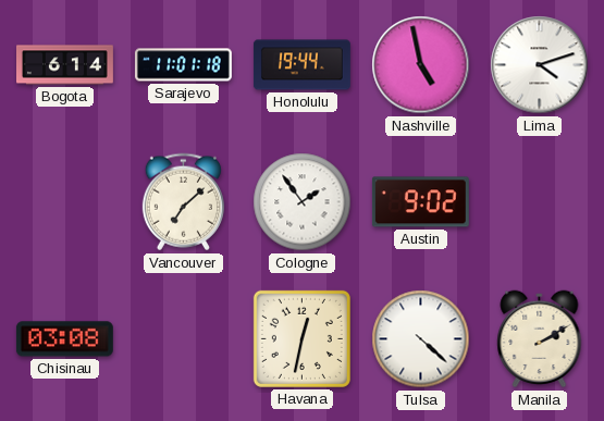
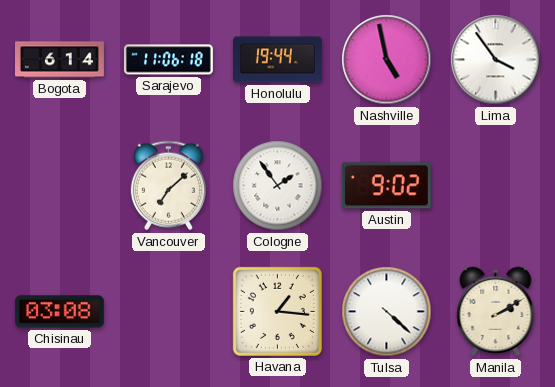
Sarajevo: 11:01 -> 11:06
Lima: 4:12 -> 3:54
Havana: 12:32 -> 1:16
